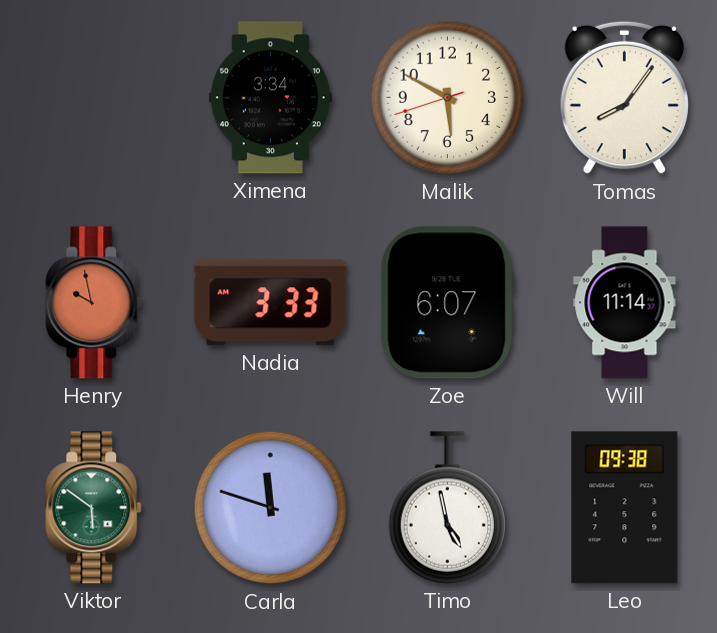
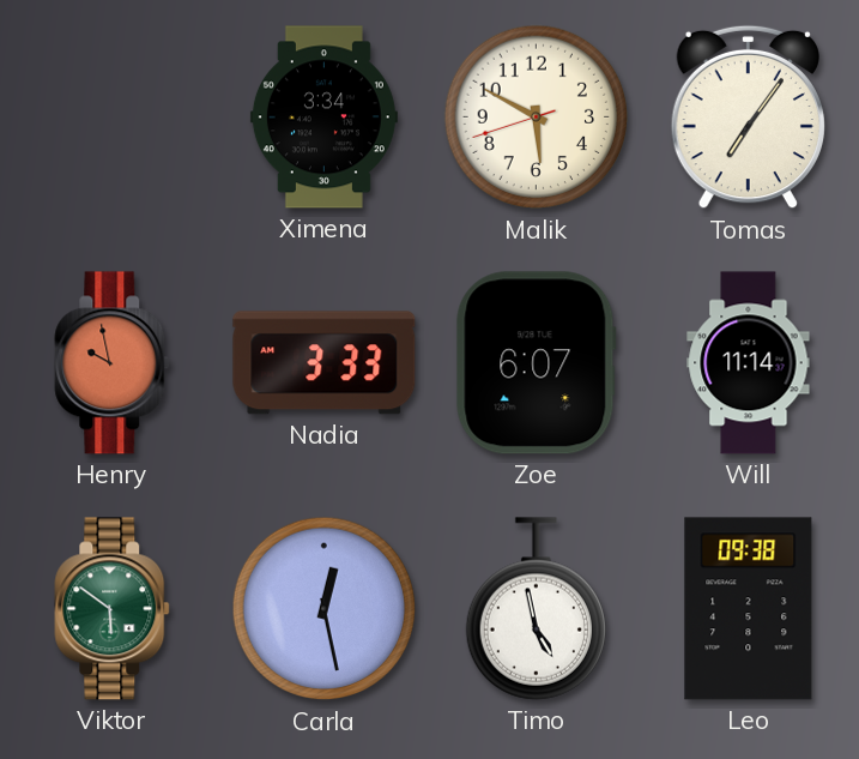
Tomas: 8:06 -> 7:06
Carla: 11:48 -> 12:28
